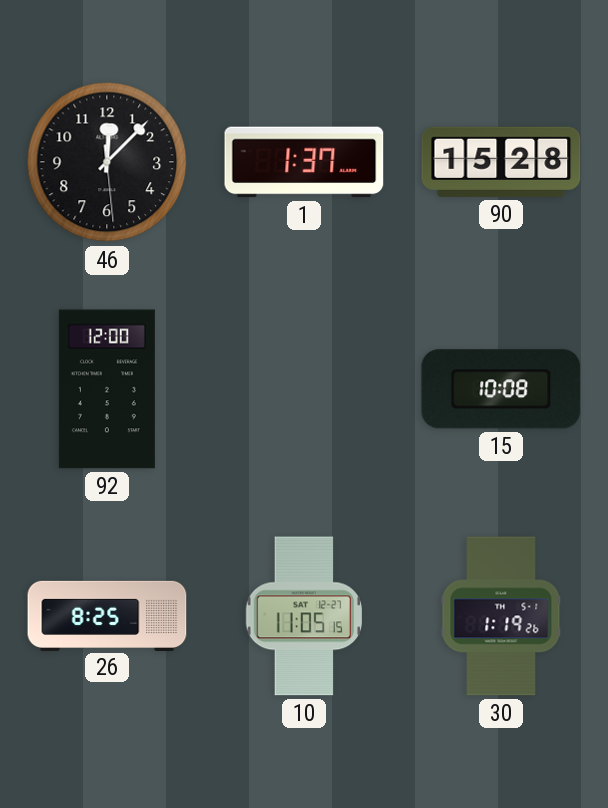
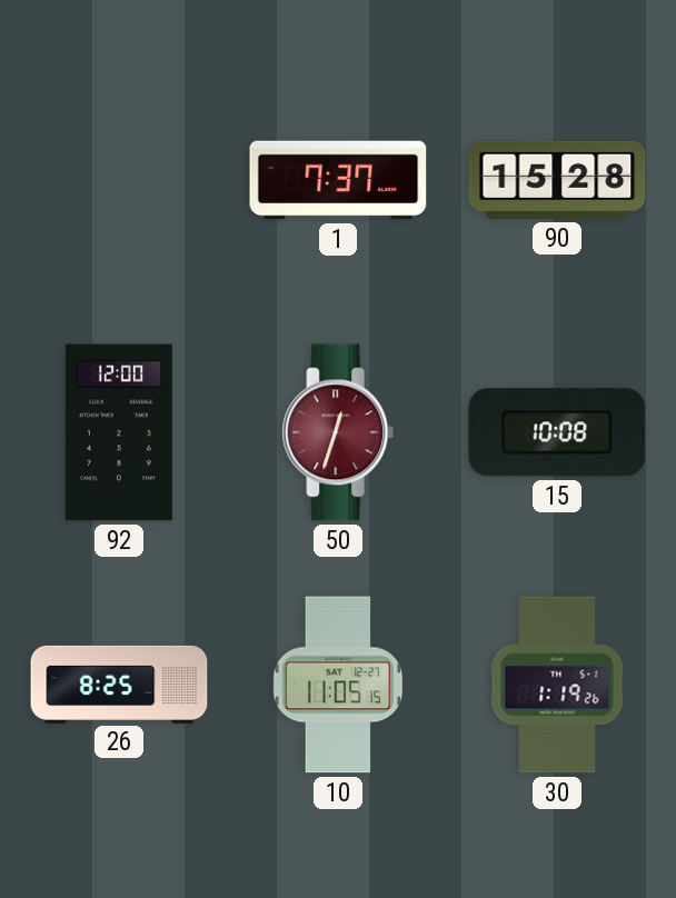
46: 12:07 -> none
1: 1:37 -> 7:37
50: none -> 12:33
